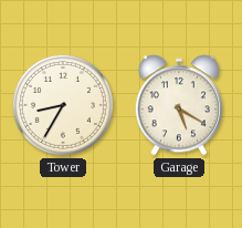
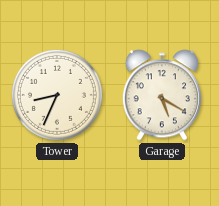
Tower: 8:35 -> 8:34
